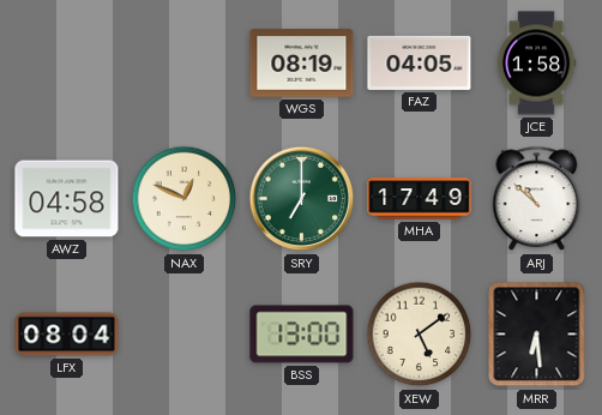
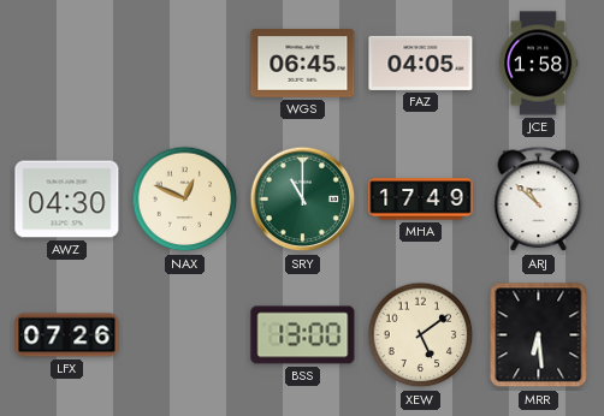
WGS: 08:19 -> 06:45
AWZ: 04:58 -> 04:30
SRY: 7:00 -> 11:00
LFX: 08:04 -> 07:26
